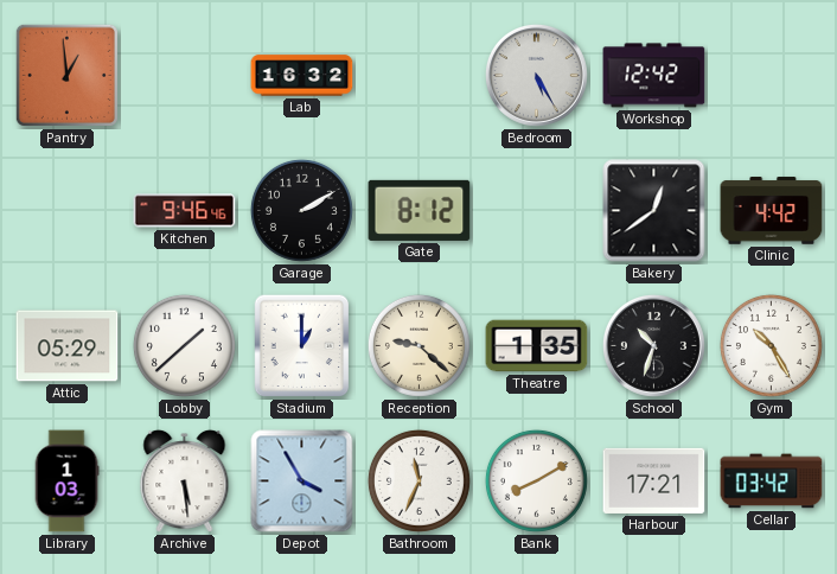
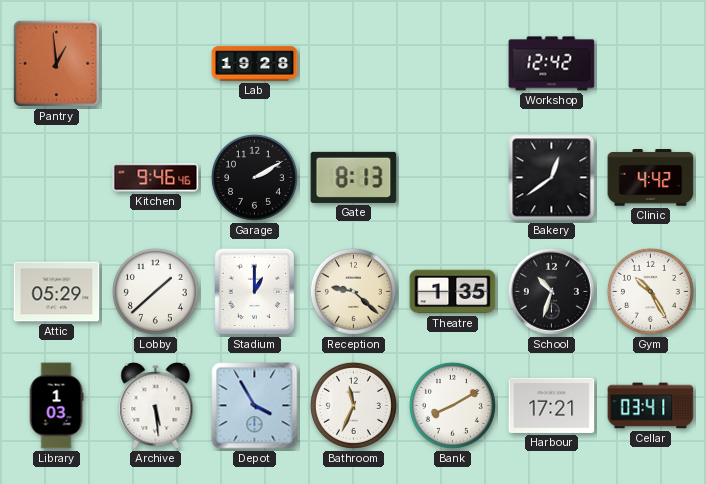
Lab: 16:32 -> 19:28
Bedroom: 5:25 -> none
Gate: 8:12 -> 8:13
Cellar: 03:42 -> 03:41
